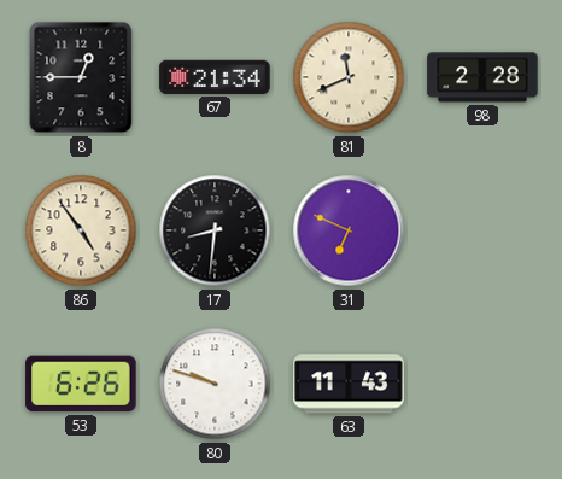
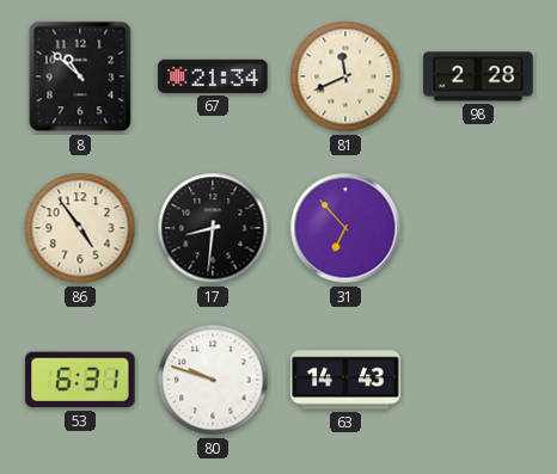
8: 12:45 -> 10:52
31: 6:49 -> 6:53
53: 6:26 -> 6:31
63: 11:43 -> 14:43
